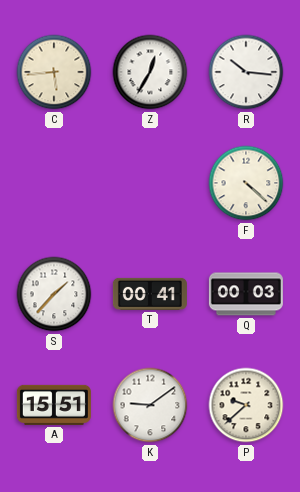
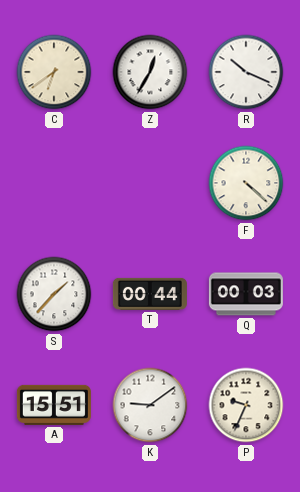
C: 5:44 -> 6:39
R: 10:16 -> 10:19
T: 00:41 -> 00:44
P: 9:38 -> 9:34
